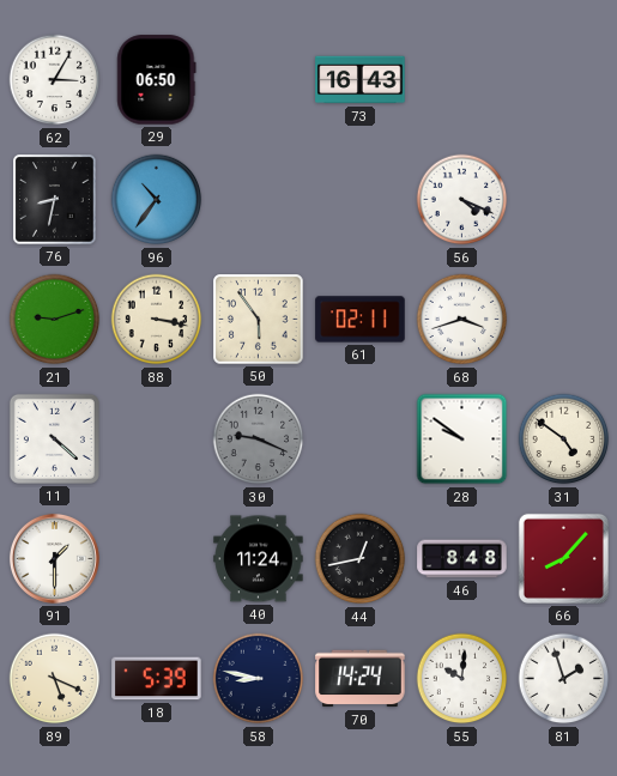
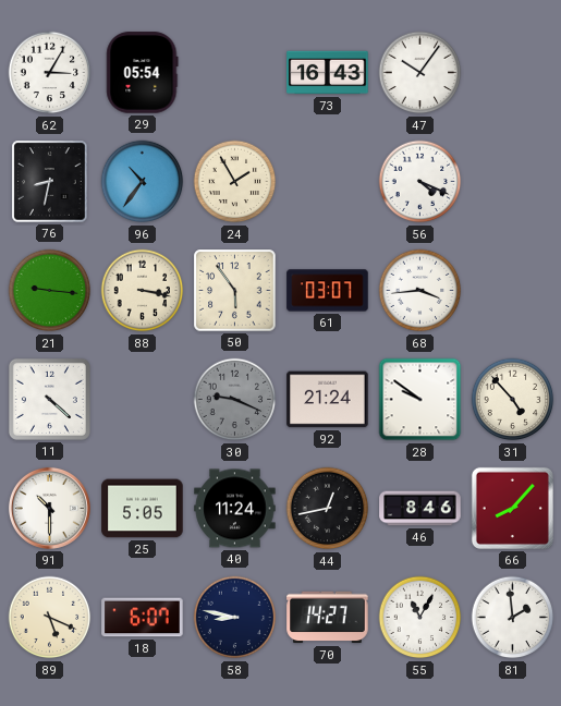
29: 06:50 -> 05:54
47: none -> 10:06
24: none -> 1:55
21: 9:12 -> 9:16
61: 02:11 -> 03:07
68: 3:42 -> 3:44
92: none -> 21:24
31: 4:51 -> 4:53
91: 1:30 -> 10:30
25: none -> 5:05
46: 8:48 -> 8:46
18: 5:39 -> 6:07
70: 14:24 -> 14:27
55: 10:01 -> 11:05
81: 1:57 -> 1:59
